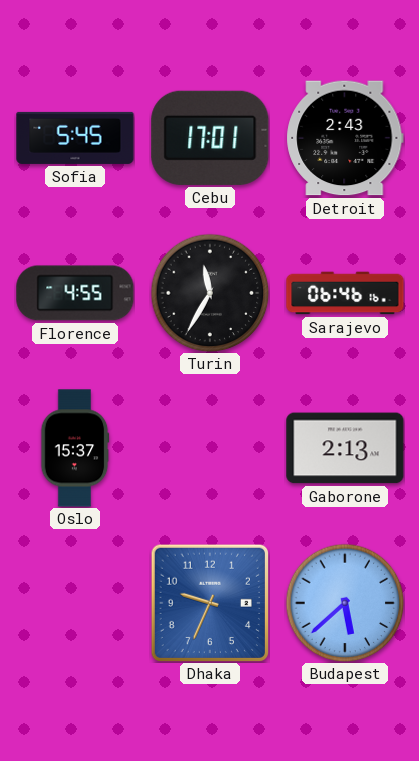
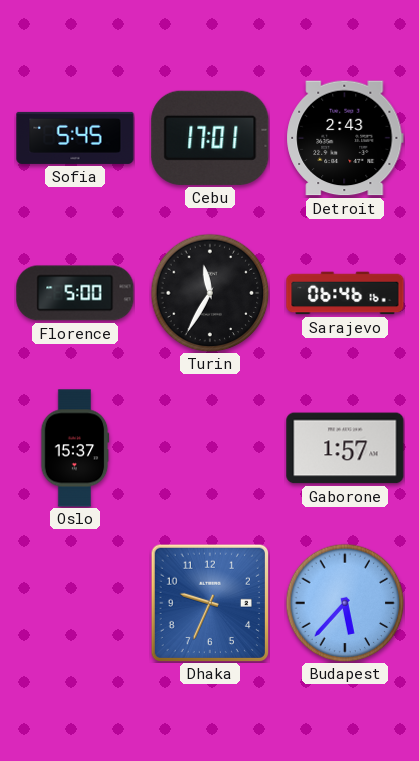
Florence: 4:55 -> 5:00
Gaborone: 2:13 -> 1:57
Budapest: 5:38 -> 5:37
